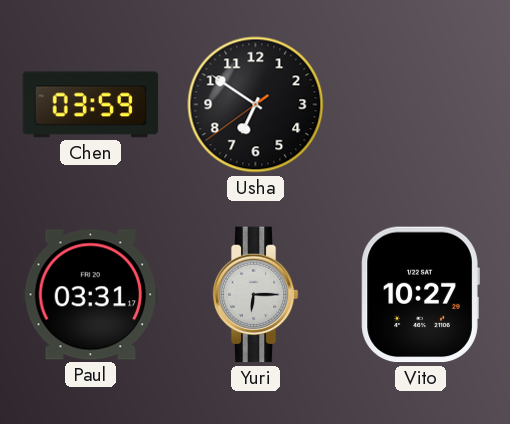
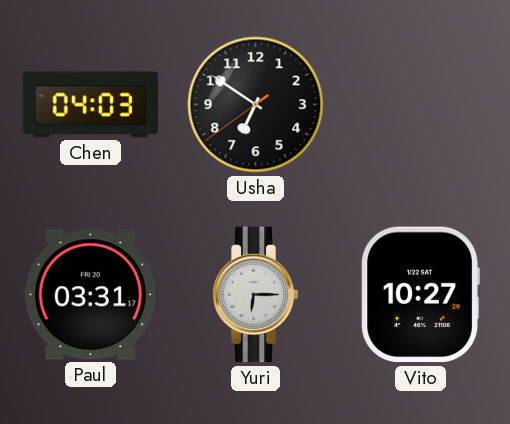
Chen: 03:59 -> 04:03
